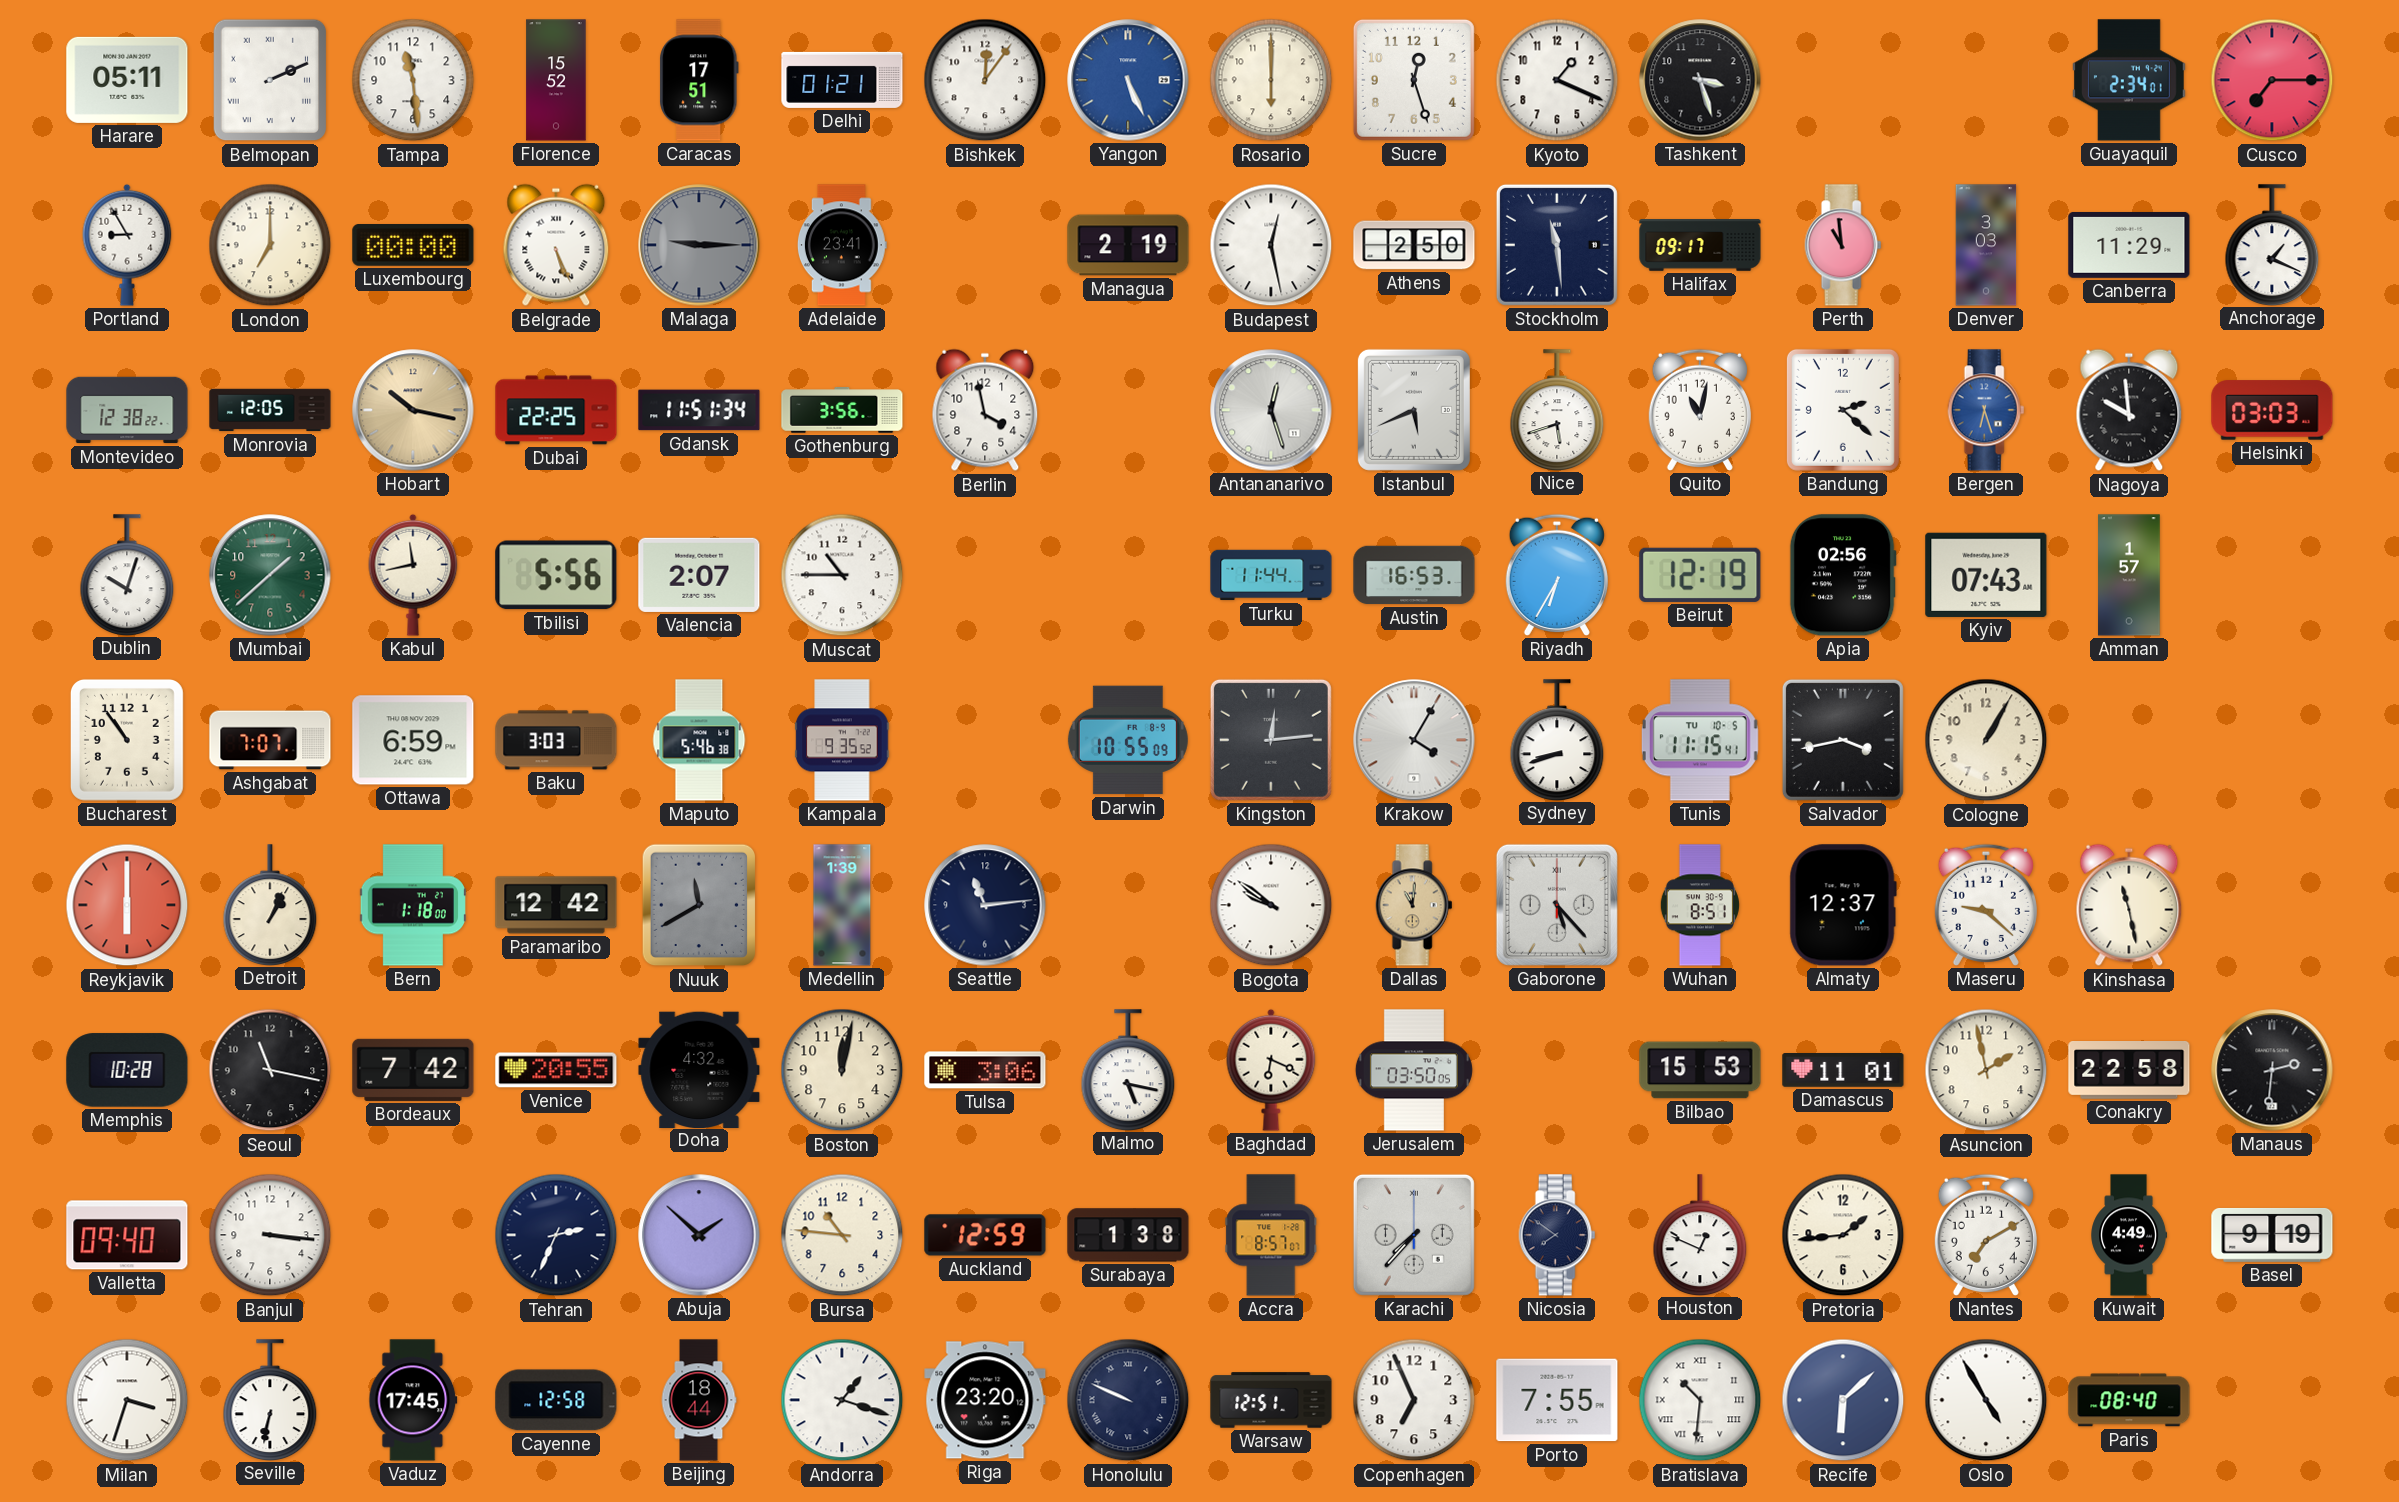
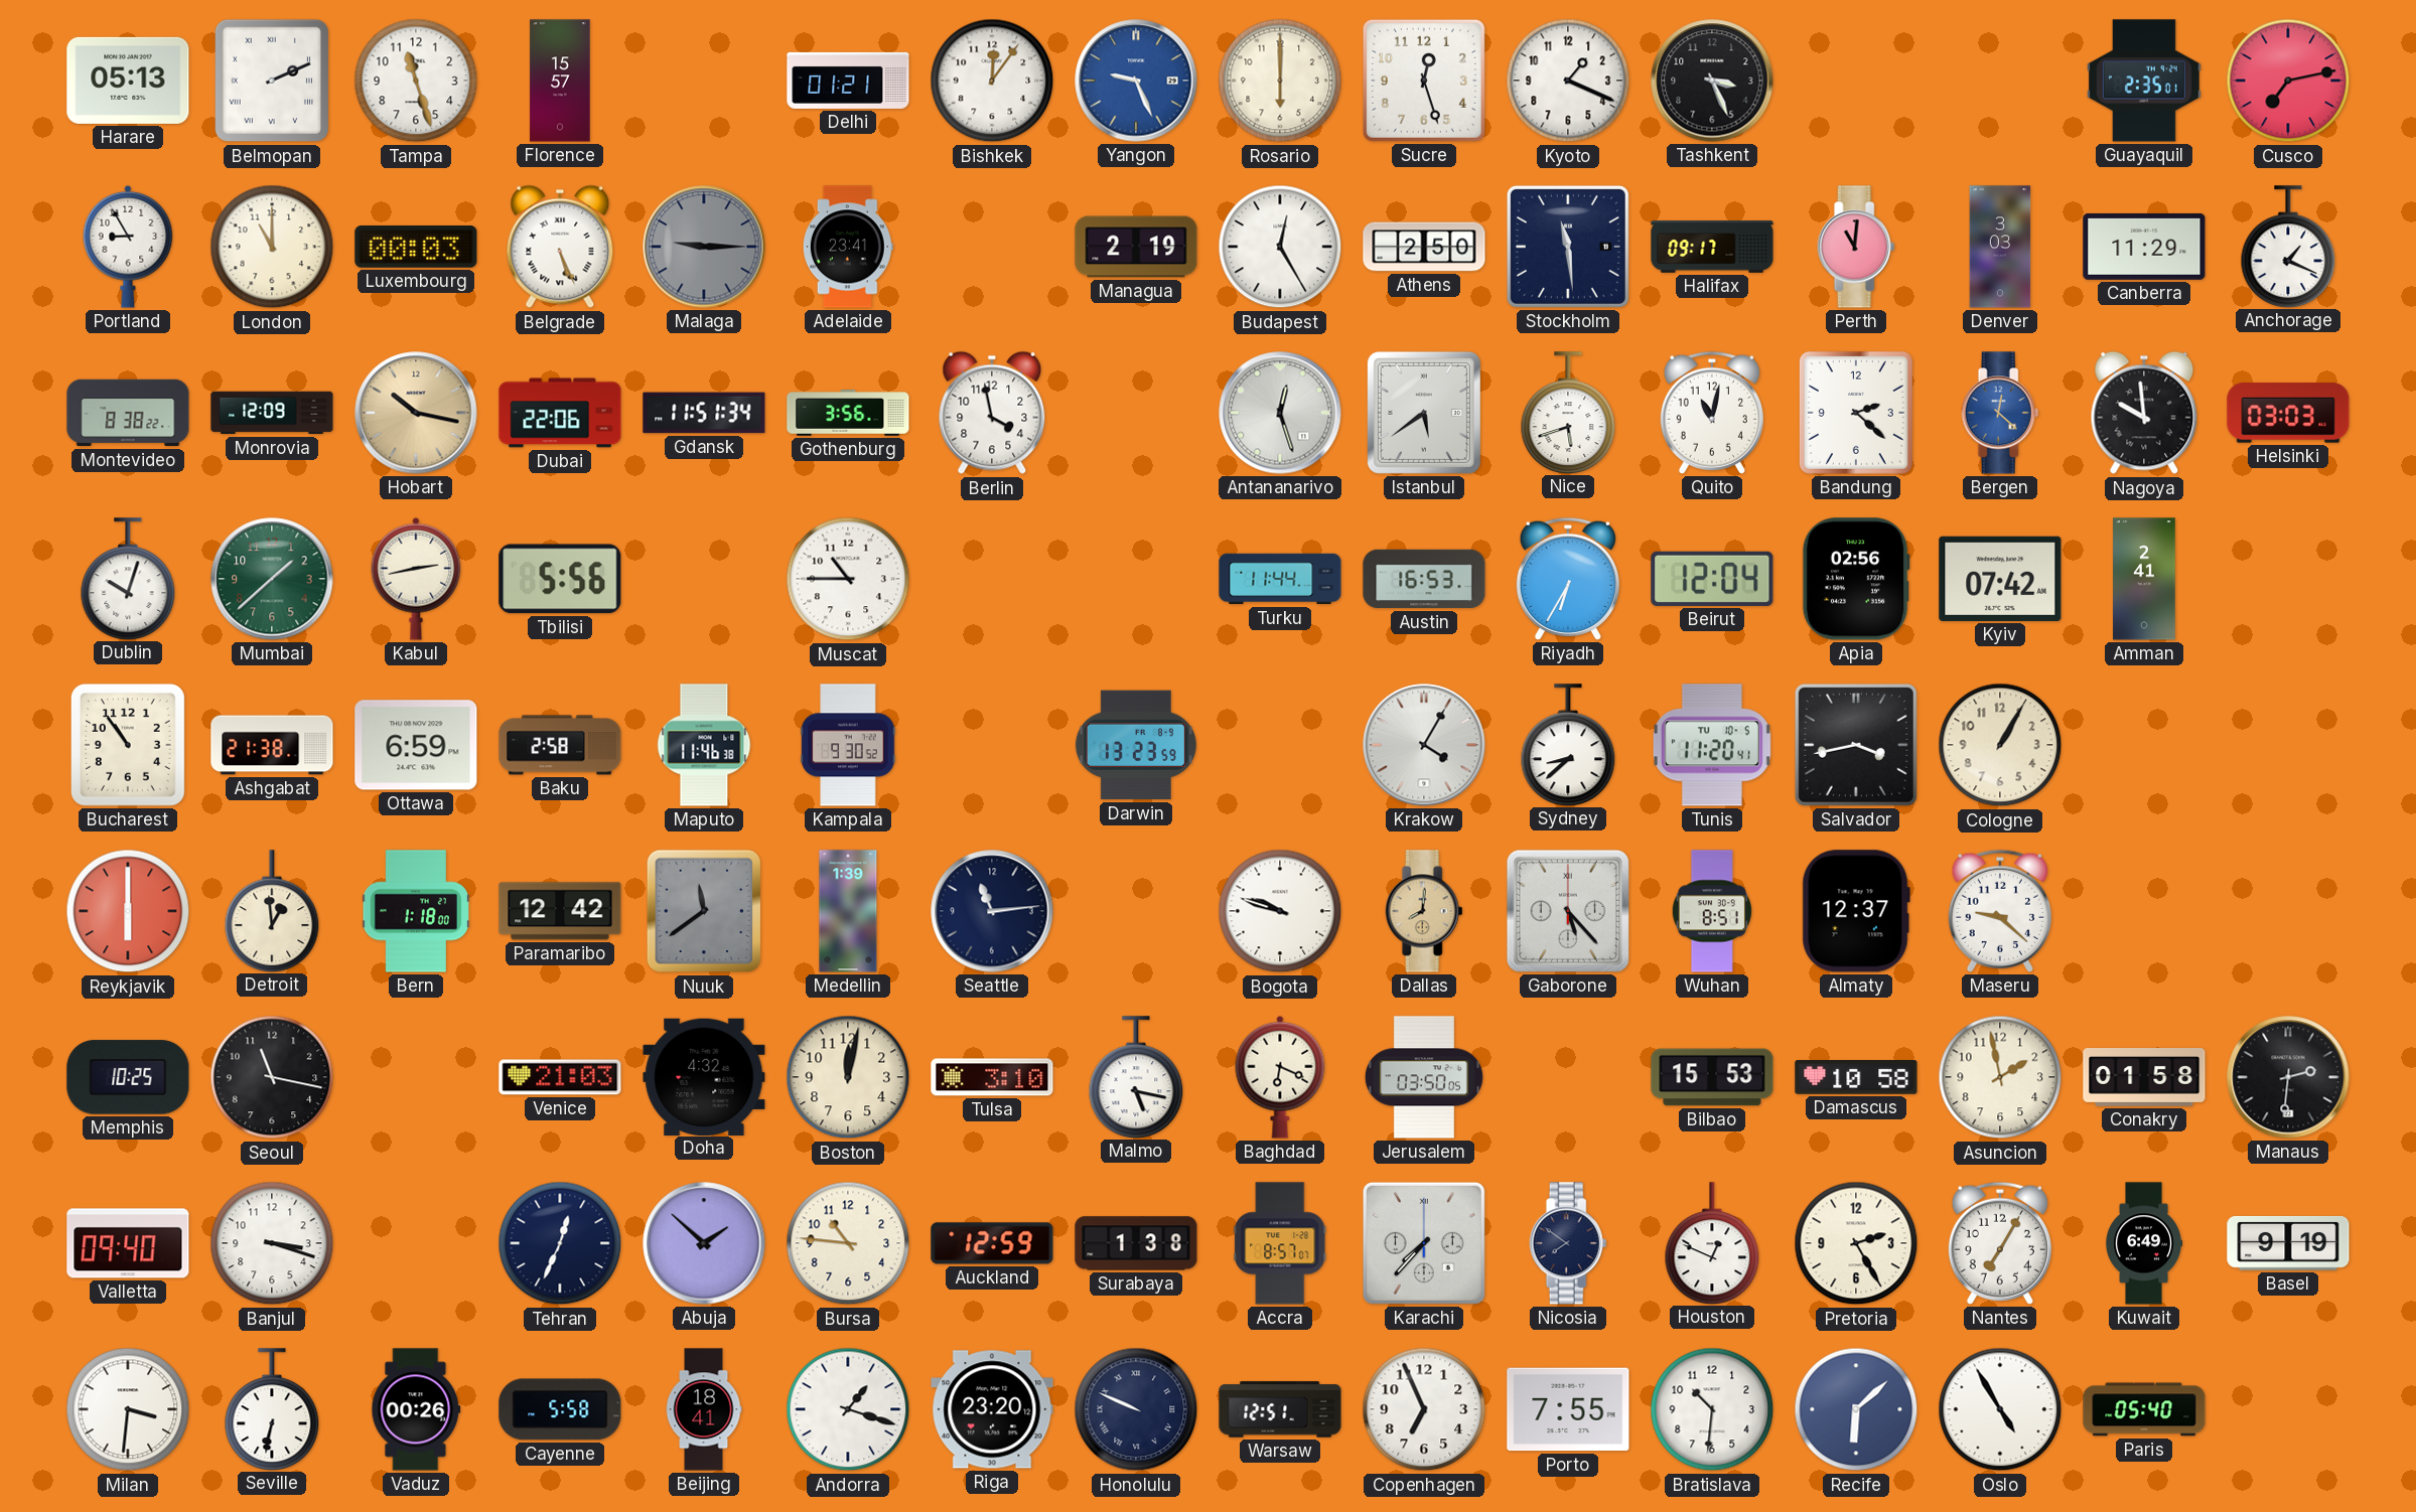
Harare: 05:11 -> 05:13
Tampa: 11:29 -> 11:27
Florence: 15:52 -> 15:57
Caracas: 17:51 -> none
Yangon: 5:26 -> 9:26
Tashkent: 3:27 -> 3:26
Guayaquil: 2:34 -> 2:35
Cusco: 7:15 -> 7:13
London: 7:00 -> 11:00
Luxembourg: 00:00 -> 00:03
Budapest: 12:28 -> 12:25
Perth: 10:59 -> 11:01
Montevideo: 12:38 -> 8:38
Monrovia: 12:05 -> 12:09
Dubai: 22:25 -> 22:06
Istanbul: 5:41 -> 5:39
Bergen: 6:27 -> 12:22
Kabul: 11:43 -> 2:43
Valencia: 2:07 -> none
Beirut: 12:19 -> 12:04
Kyiv: 07:43 -> 07:42
Amman: 1:57 -> 2:41
Ashgabat: 7:07 -> 21:38
Baku: 3:03 -> 2:58
Maputo: 5:46 -> 11:46
Kampala: 9:35 -> 9:30
Darwin: 10:55 -> 13:23
Kingston: 12:14 -> none
Sydney: 8:42 -> 8:38
Tunis: 11:15 -> 11:20
Detroit: 1:04 -> 12:59
Nuuk: 11:40 -> 11:39
Bogota: 9:51 -> 9:48
Dallas: 11:01 -> 8:01
Kinshasa: 11:28 -> none
Memphis: 10:28 -> 10:25
Bordeaux: 7:42 -> none
Venice: 20:55 -> 21:03
Tulsa: 3:06 -> 3:10
Damascus: 11:01 -> 10:58
Conakry: 22:58 -> 01:58
Banjul: 3:16 -> 3:18
Tehran: 2:34 -> 12:34
Pretoria: 1:44 -> 2:25
Nantes: 7:10 -> 7:05
Kuwait: 4:49 -> 6:49
Milan: 3:33 -> 3:31
Vaduz: 17:45 -> 00:26
Cayenne: 12:58 -> 5:58
Beijing: 18:44 -> 18:41
Bratislava numerals: Roman -> Arabic
Paris: 08:40 -> 05:40
